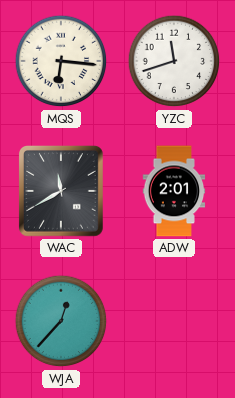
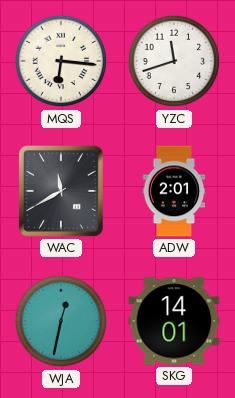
WJA: 12:37 -> 12:32
SKG: none -> 14:01
